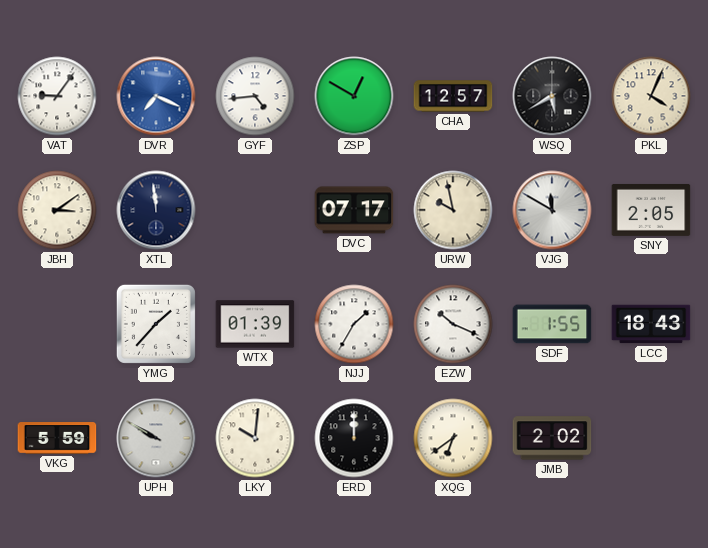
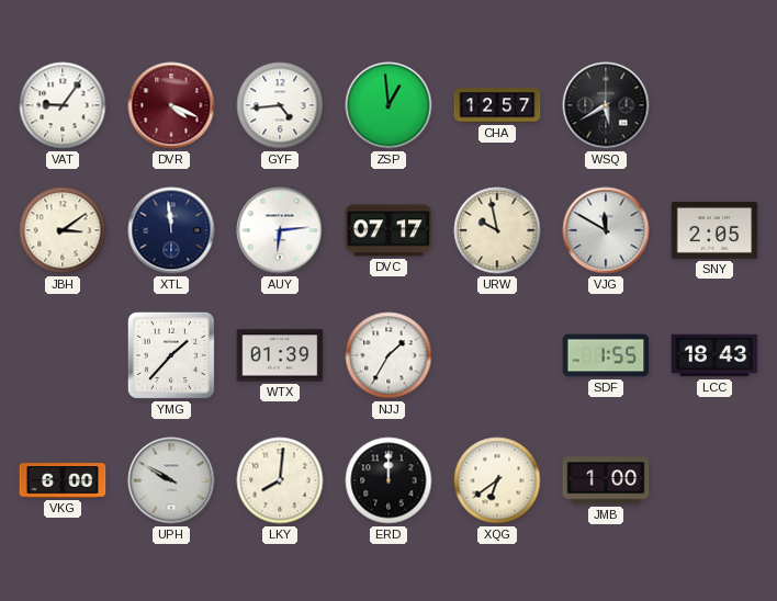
DVR: 7:19 -> 4:19
DVR dial: blue -> burgundy
ZSP: 12:50 -> 12:59
PKL: 4:04 -> none
AUY: none -> 6:14
EZW: 10:19 -> none
VKG: 5:59 -> 6:00
LKY: 10:01 -> 8:01
JMB: 2:02 -> 1:00
